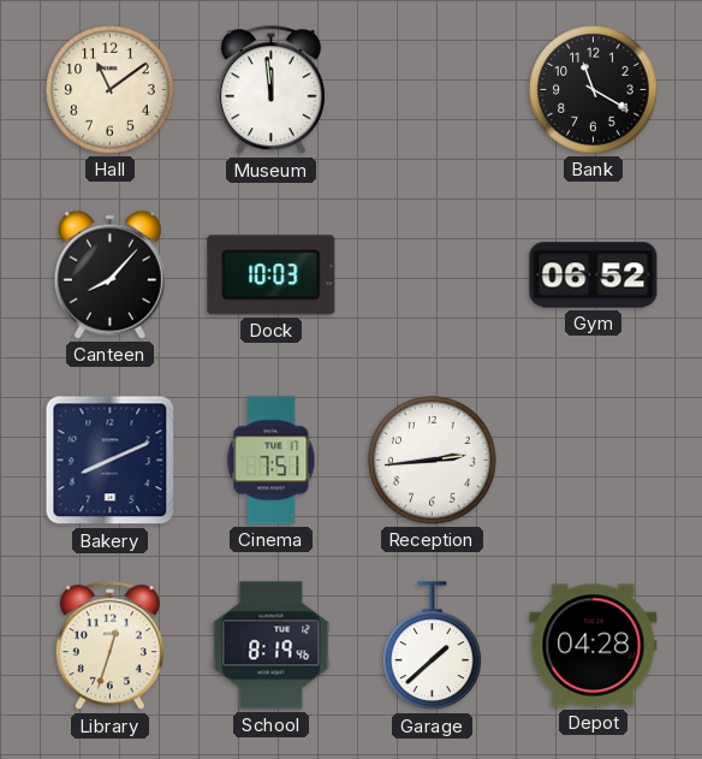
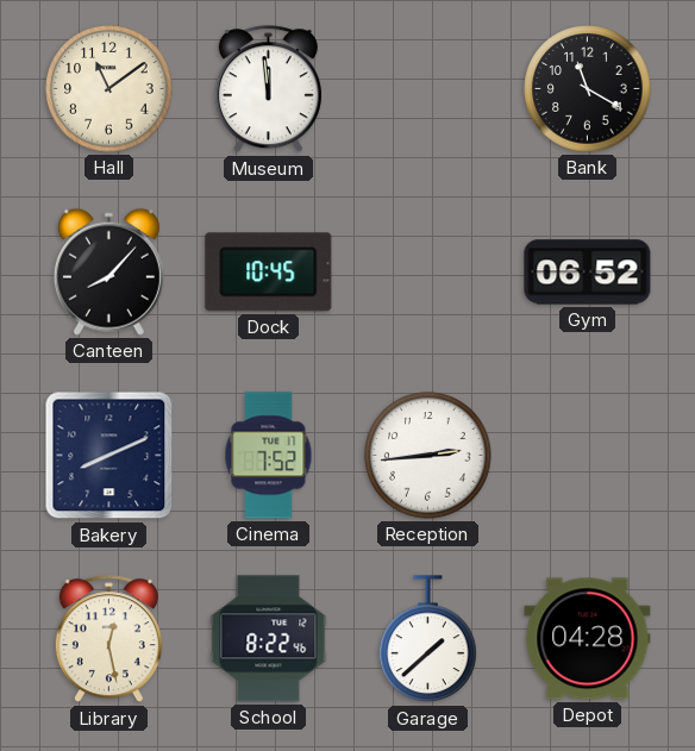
Dock: 10:03 -> 10:45
Cinema: 7:51 -> 7:52
Library: 12:33 -> 12:28
School: 8:19 -> 8:22
